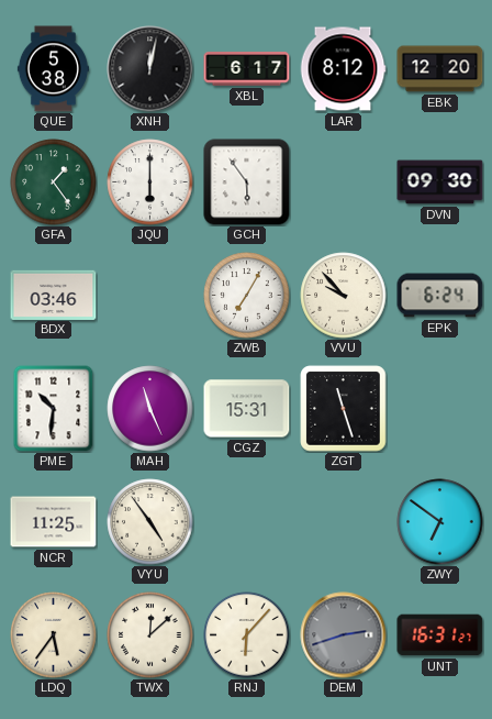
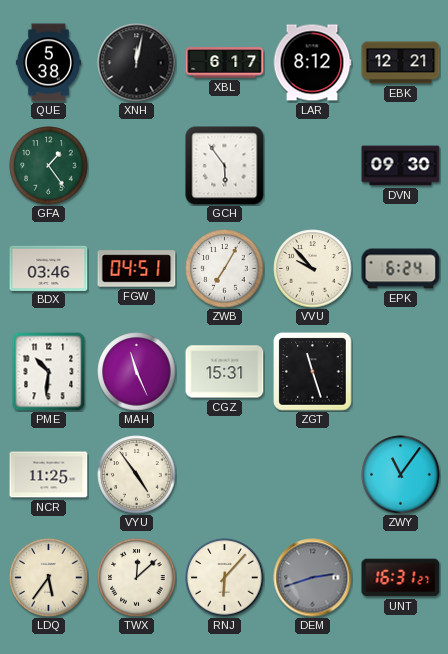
EBK: 12:20 -> 12:21
JQU: 6:00 -> none
FGW: none -> 04:51
ZWY: 6:51 -> 11:06
